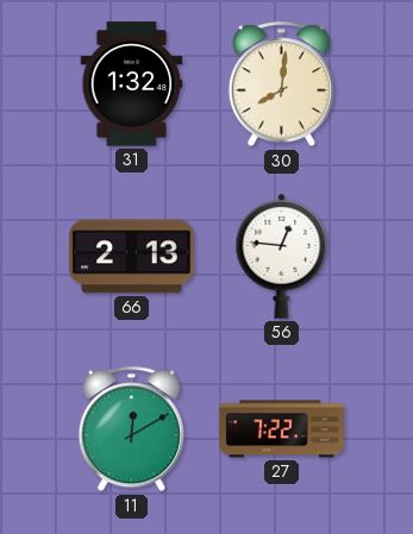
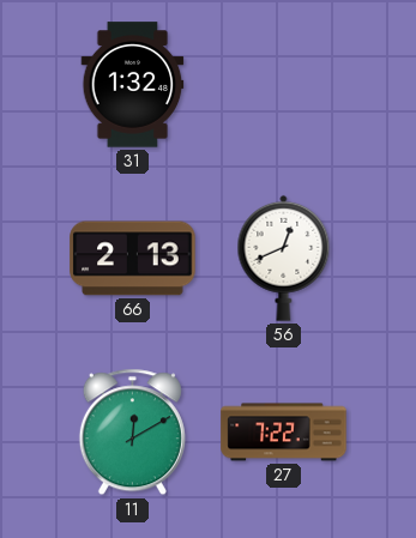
30: 8:01 -> none
56: 12:46 -> 12:41
